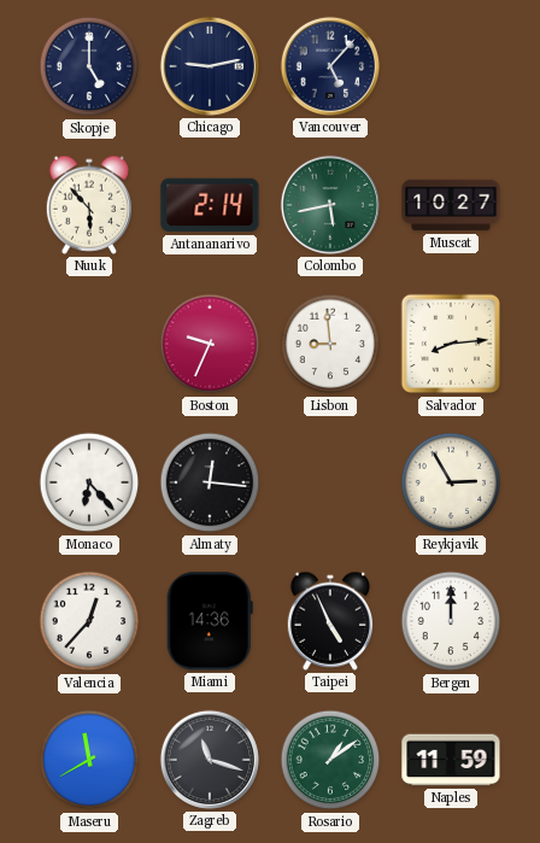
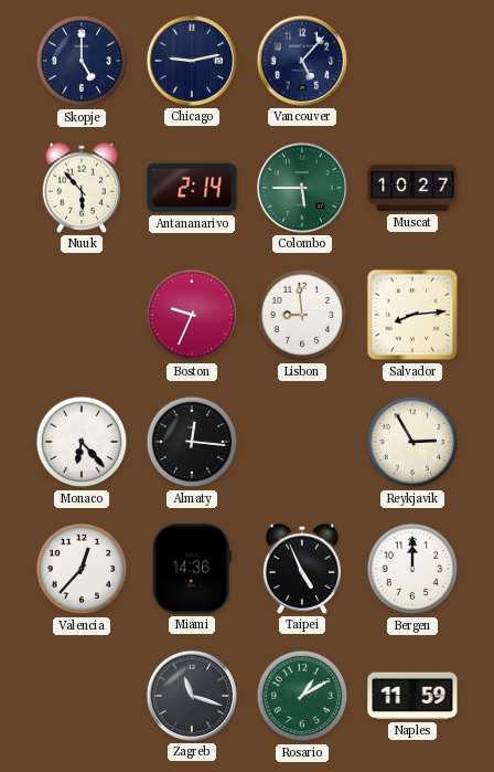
Colombo: 5:43 -> 5:45
Maseru: 11:40 -> none
Rosario: 1:09 -> 1:10
